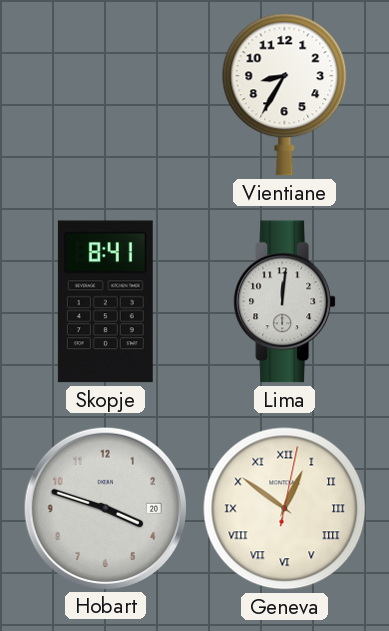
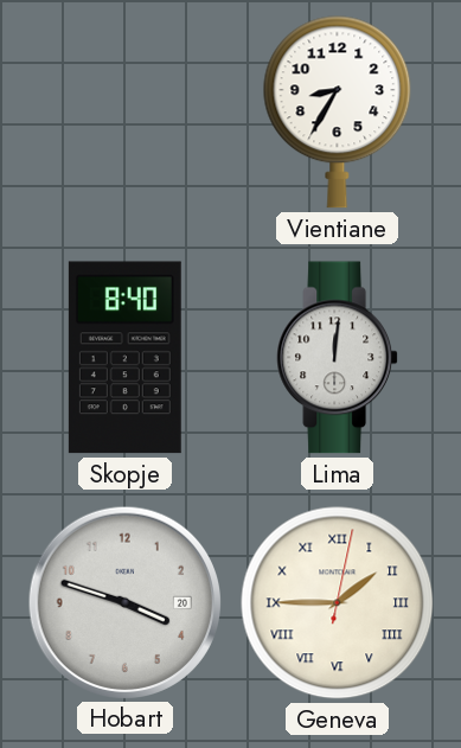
Skopje: 8:41 -> 8:40
Geneva: 12:51 -> 1:45
